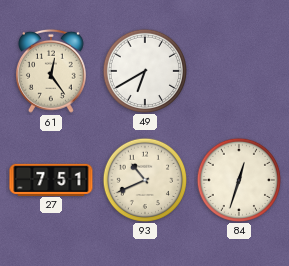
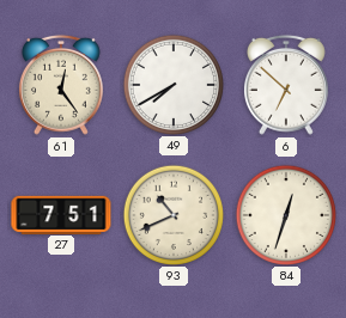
49: 6:40 -> 7:40
6: none -> 6:52
